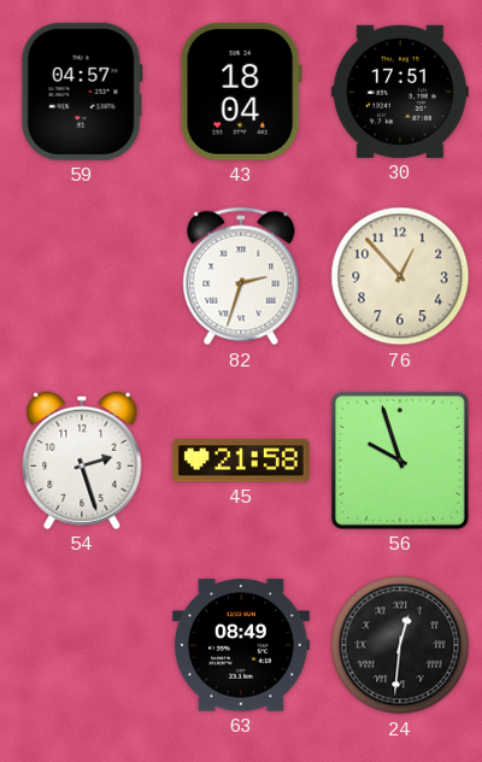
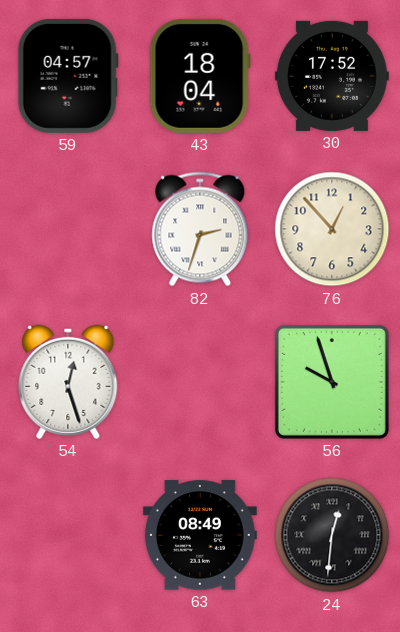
30: 17:51 -> 17:52
54: 2:27 -> 12:27
45: 21:58 -> none
